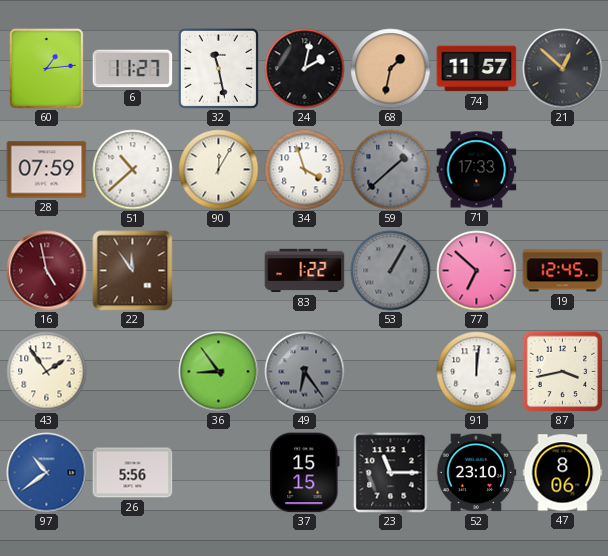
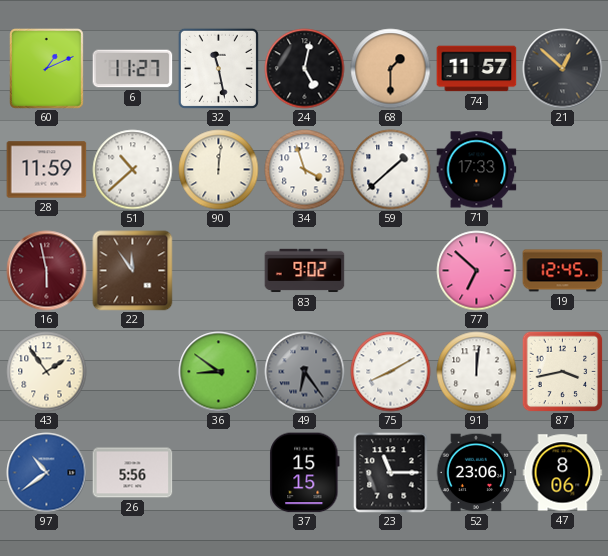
60: 1:14 -> 1:11
24: 2:02 -> 5:02
68: 1:32 -> 1:30
28: 07:59 -> 11:59
90: 12:05 -> 12:01
59 dial: grey -> white
16: 4:58 -> 5:58
83: 1:22 -> 9:02
53: 1:05 -> none
36: 8:54 -> 8:51
75: none -> 8:10
52: 23:10 -> 23:06
